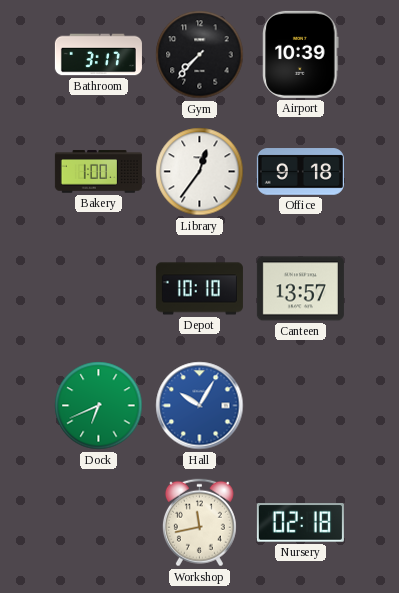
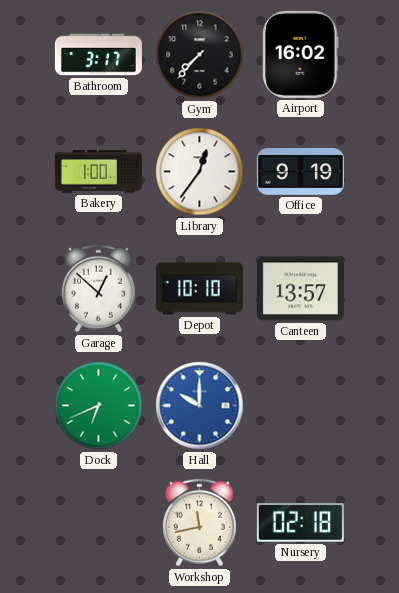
Airport: 10:39 -> 16:02
Office: 9:18 -> 9:19
Garage: none -> 12:52
Hall: 10:05 -> 10:00
